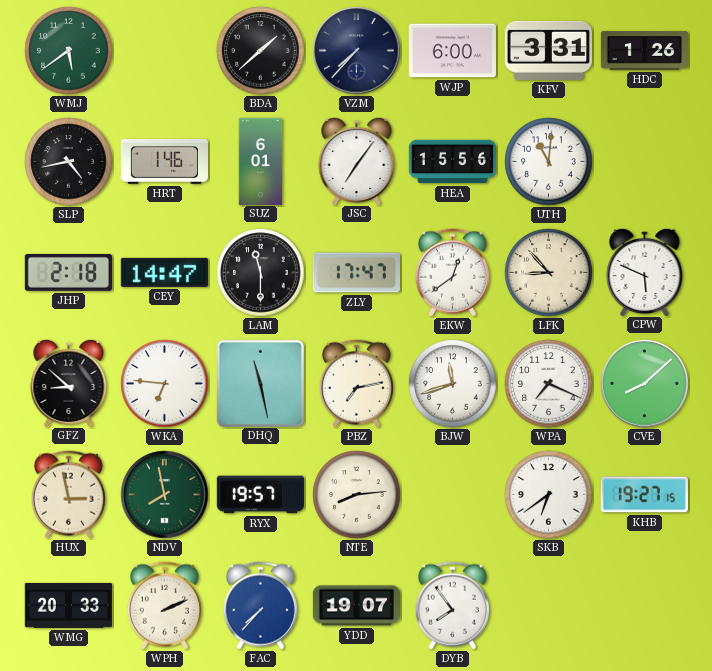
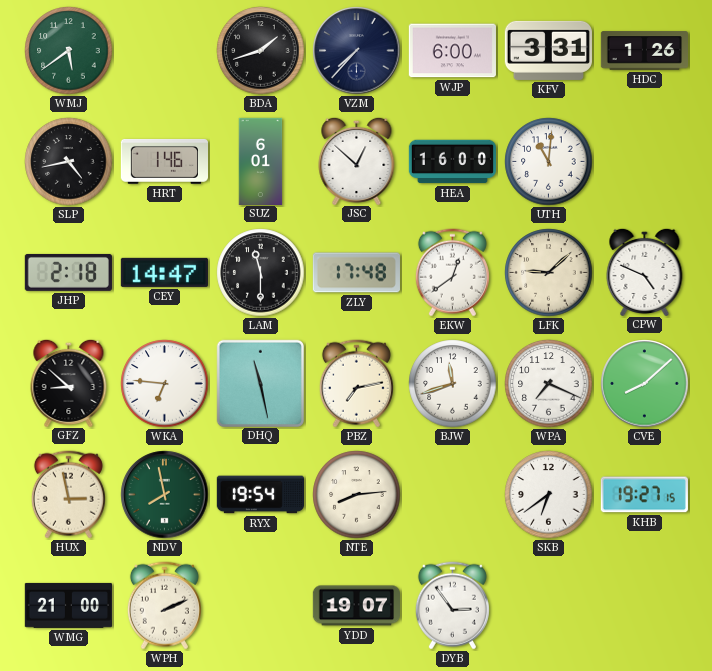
BDA: 1:38 -> 1:42
JSC: 7:06 -> 12:52
HEA: 15:56 -> 16:00
ZLY: 17:47 -> 17:48
LFK: 8:53 -> 9:08
CPW: 5:49 -> 4:49
RYX: 19:57 -> 19:54
WMG: 20:33 -> 21:00
FAC: 7:37 -> none
DYB: 7:54 -> 2:54
